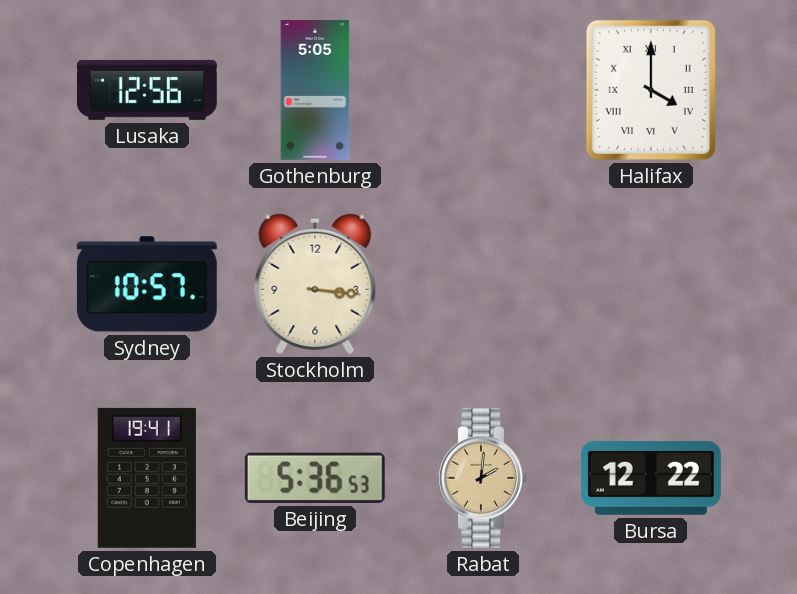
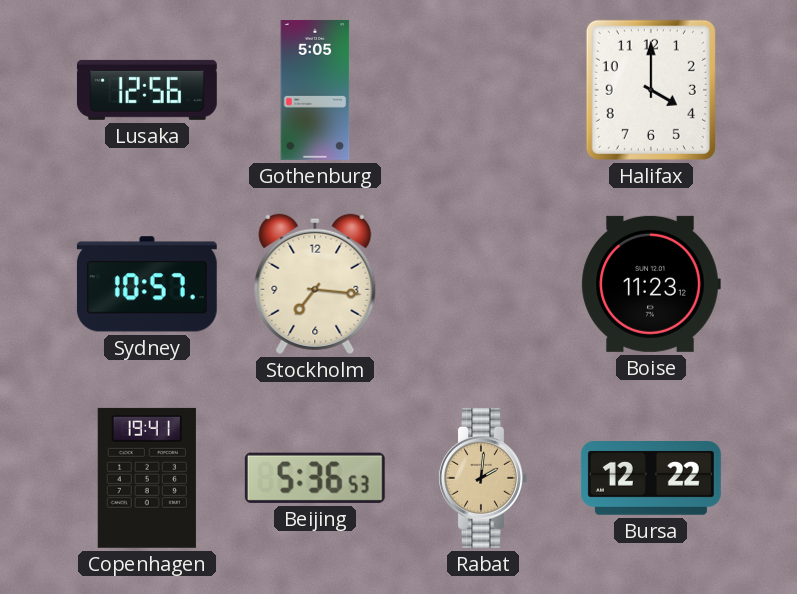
Halifax numerals: Roman -> Arabic
Stockholm: 3:16 -> 7:16
Boise: none -> 11:23
